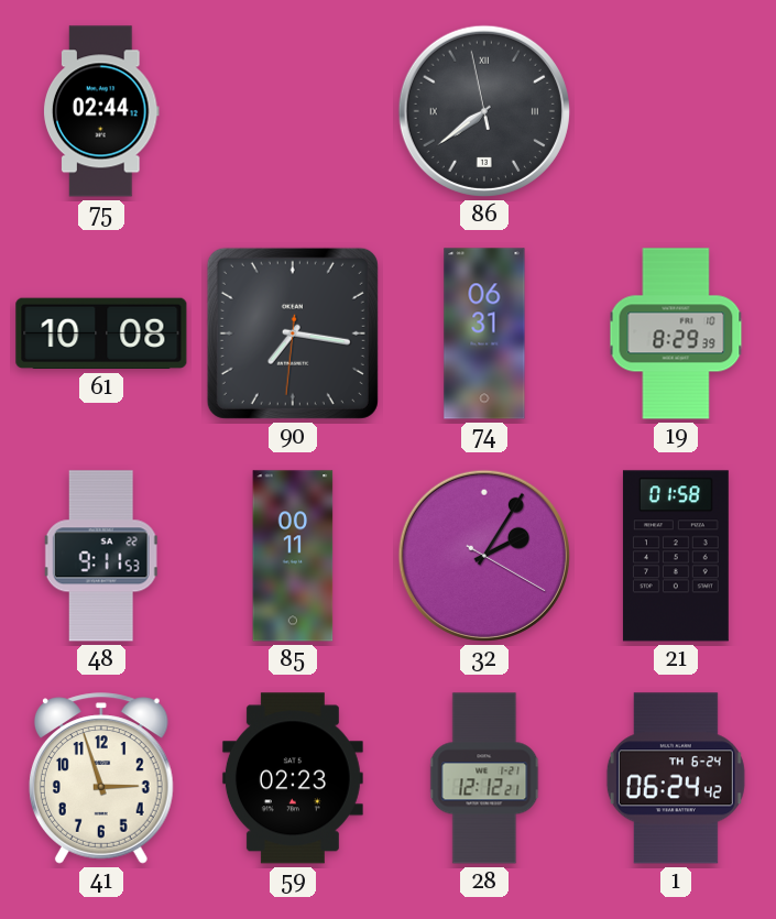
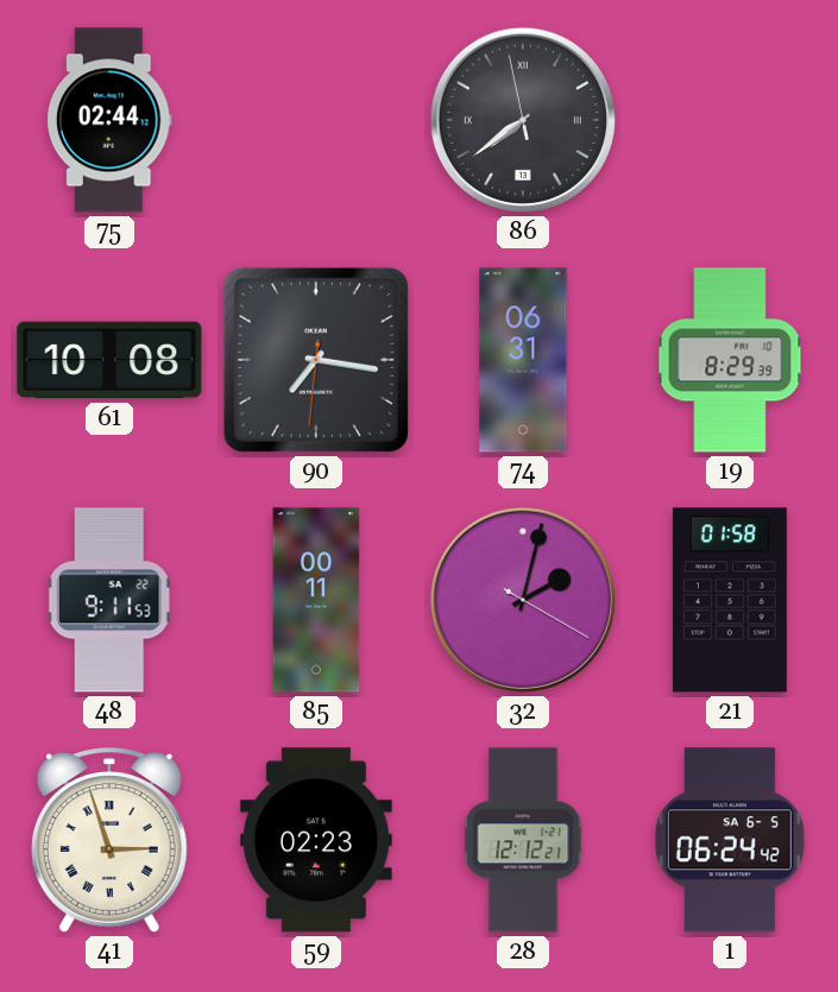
32: 2:05 -> 2:02
41 numerals: Arabic -> Roman
1 date: TH 6-24 -> SA 6-5
